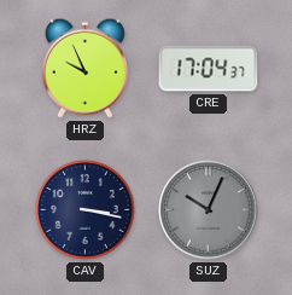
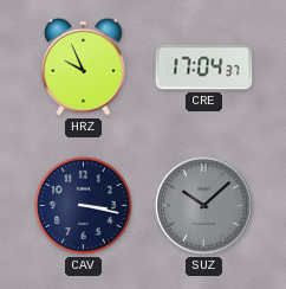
SUZ: 10:04 -> 10:08
